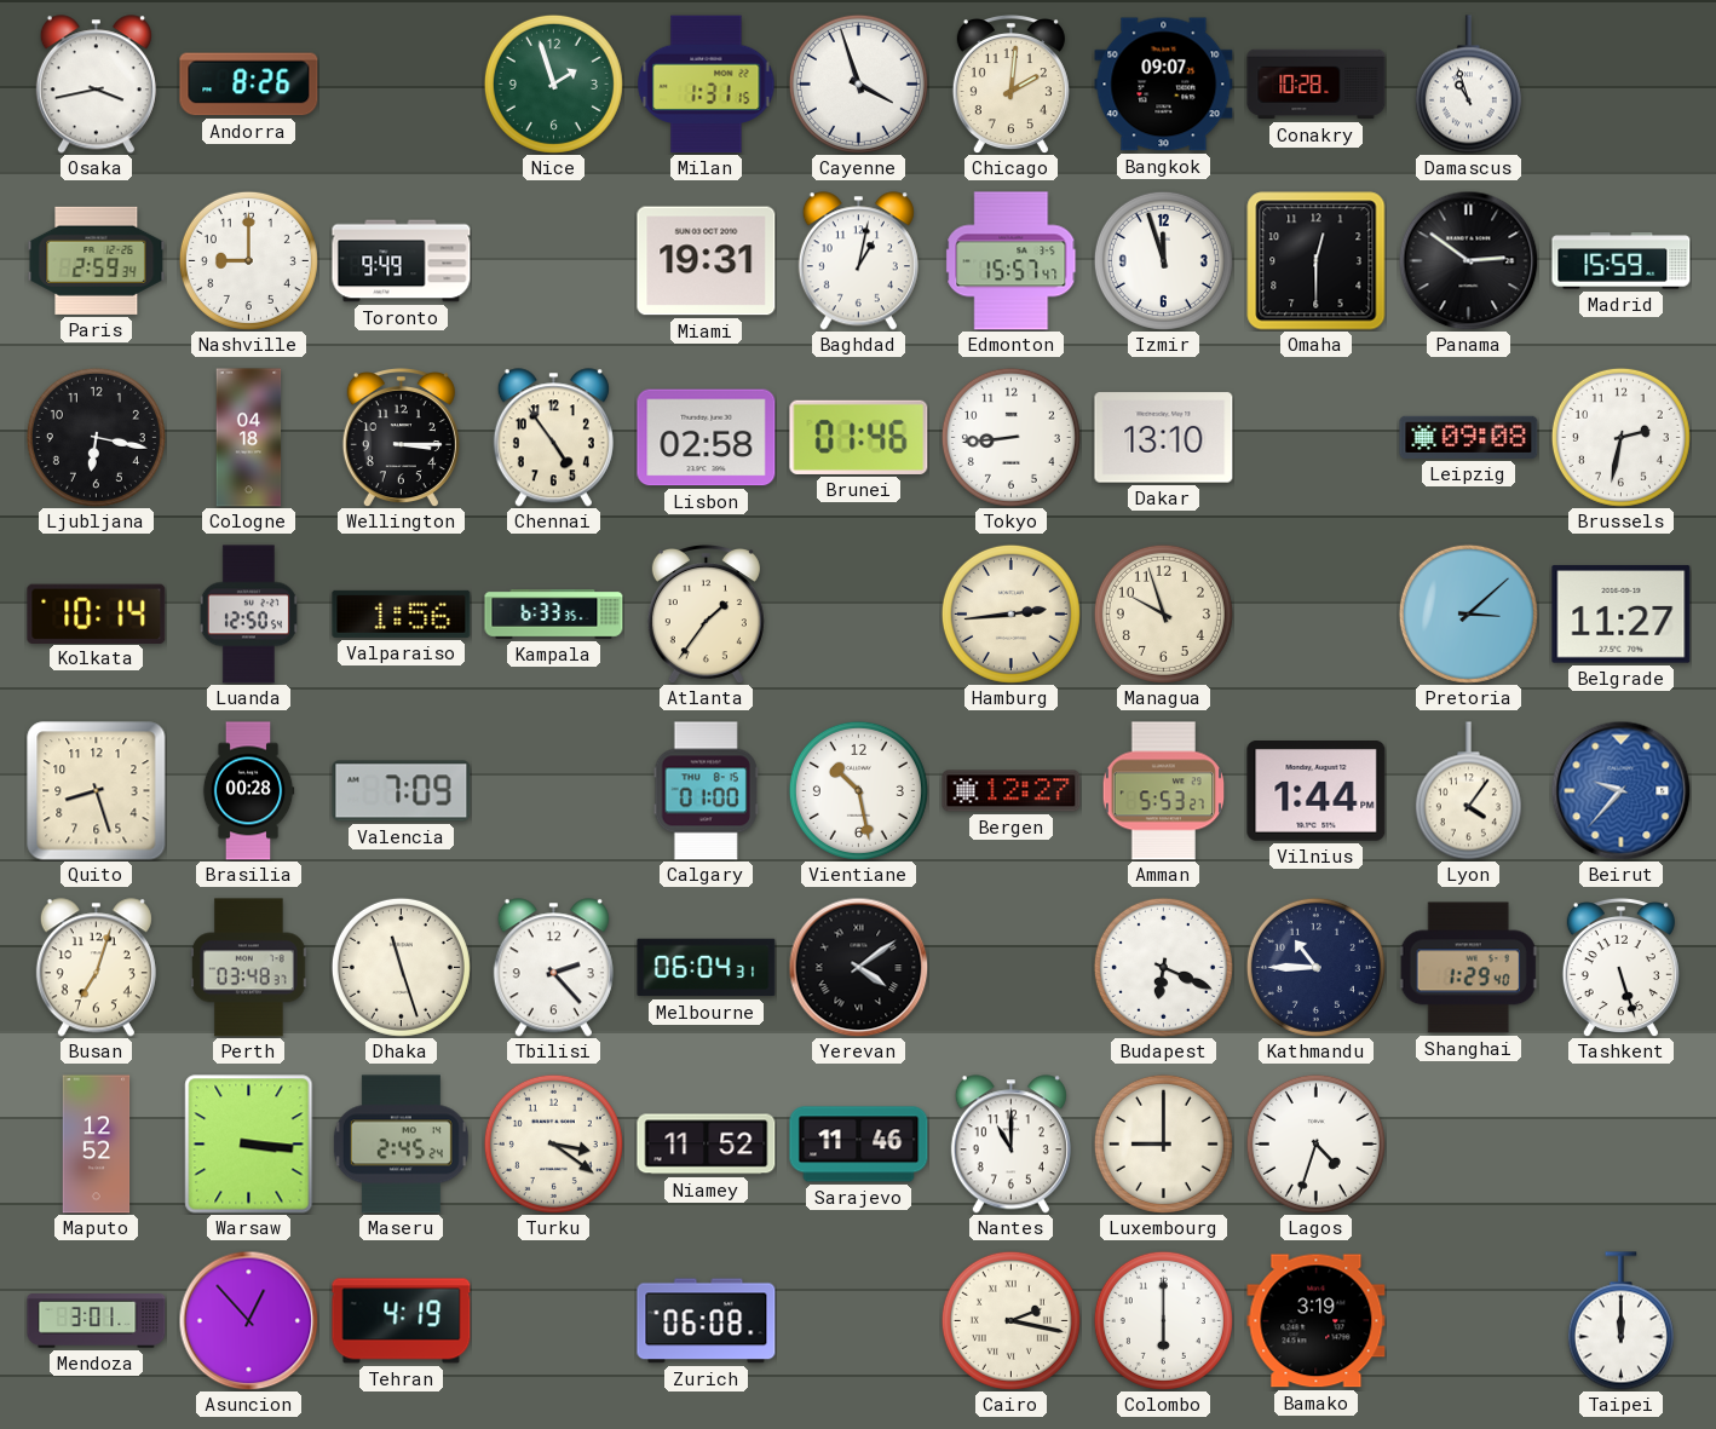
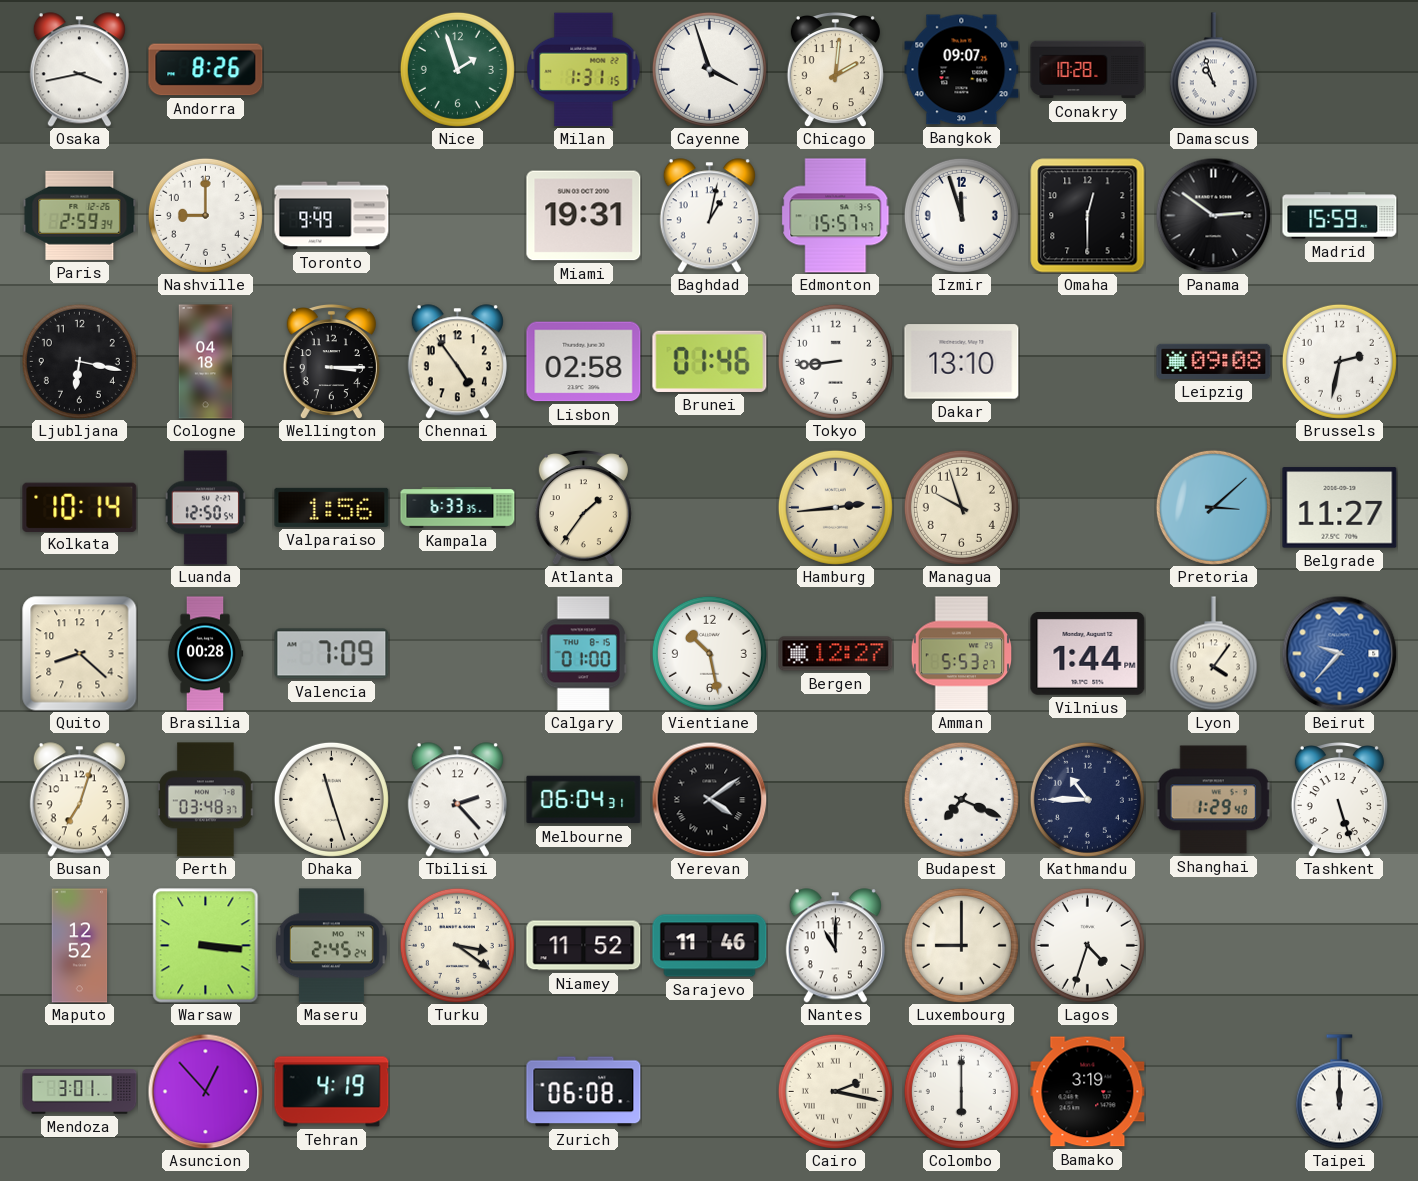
Quito: 8:27 -> 8:22
Budapest: 6:19 -> 7:19
